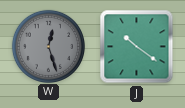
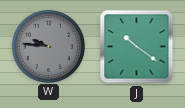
W: 12:27 -> 9:46
